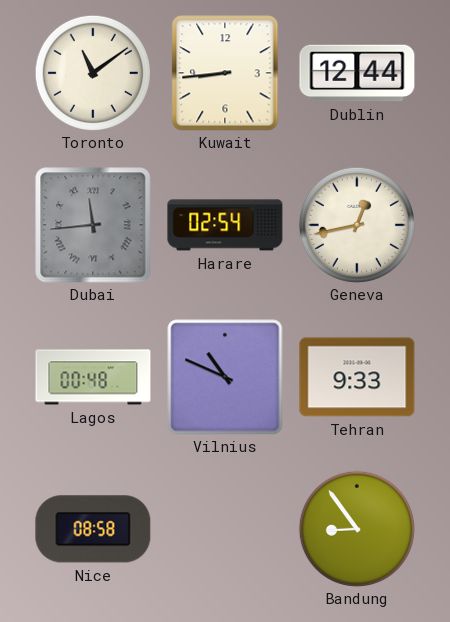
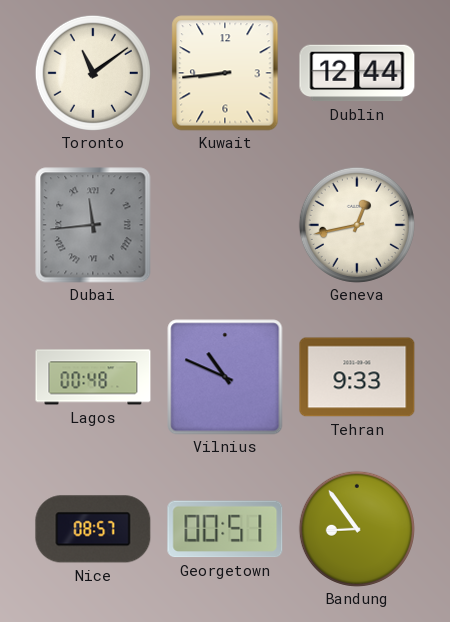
Harare: 02:54 -> none
Nice: 08:58 -> 08:57
Georgetown: none -> 00:51
